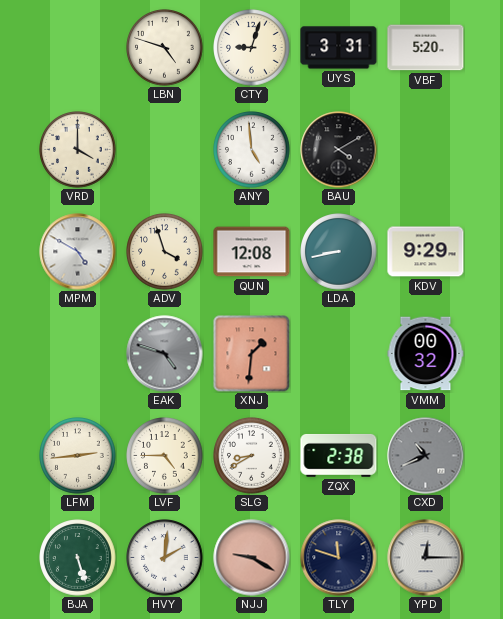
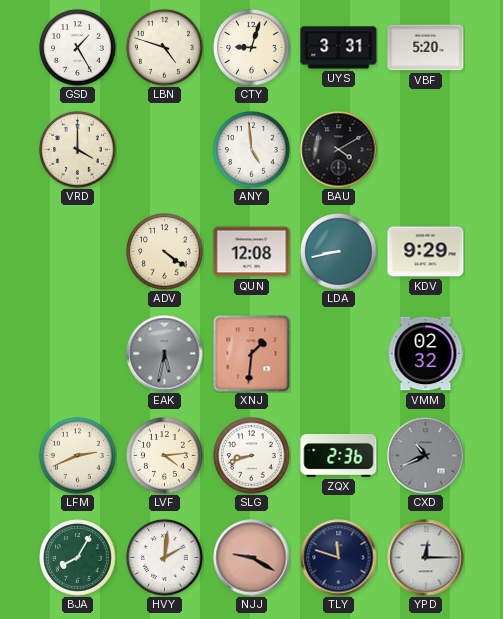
GSD: none -> 1:25
MPM: 4:50 -> none
ADV: 3:57 -> 4:21
EAK: 4:48 -> 5:32
VMM: 00:32 -> 02:32
LFM: 2:44 -> 2:41
LVF: 4:45 -> 4:14
SLG: 8:40 -> 8:42
ZQX: 2:38 -> 2:36
BJA: 5:27 -> 8:05
